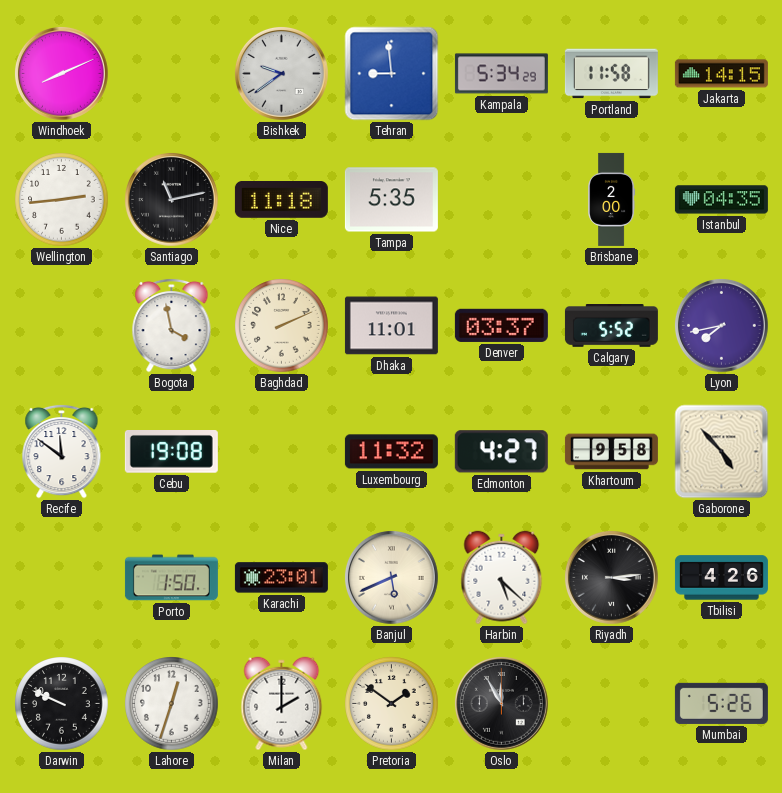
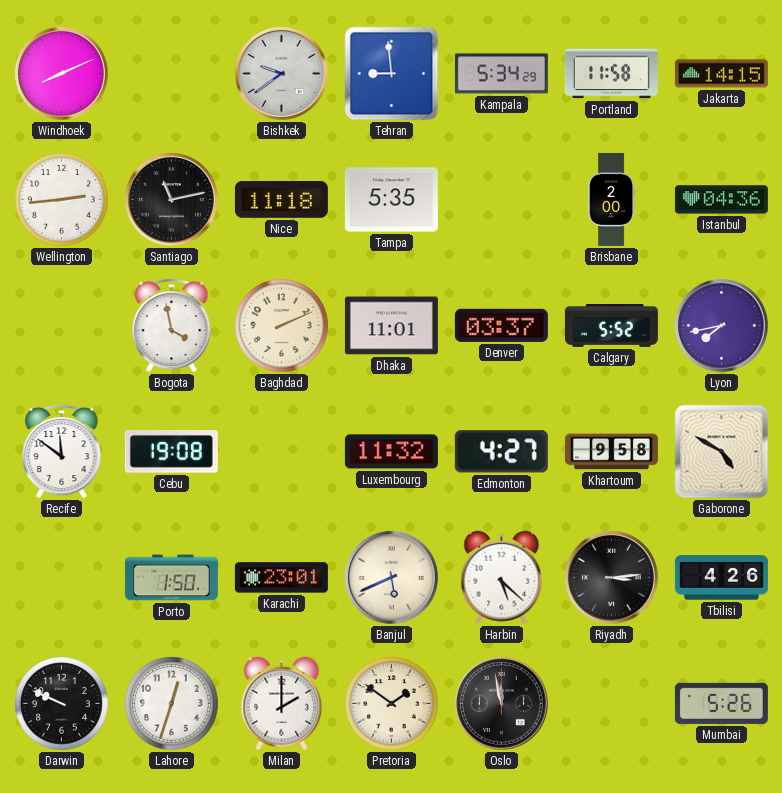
Istanbul: 04:35 -> 04:36
Gaborone: 4:53 -> 4:50
Oslo: 11:55 -> 11:58
